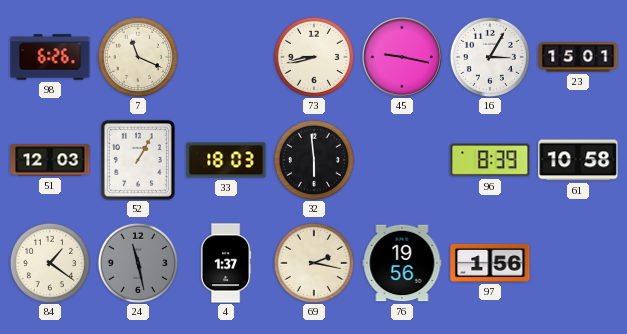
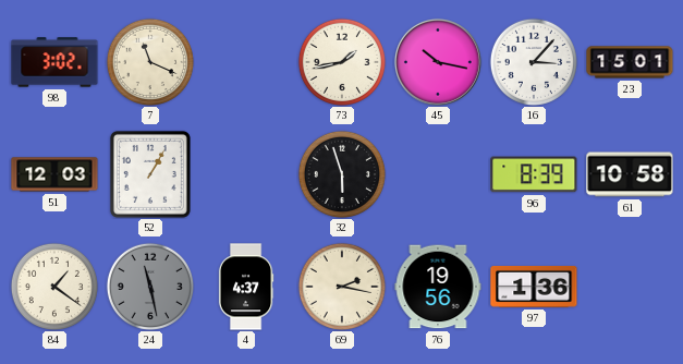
98: 6:26 -> 3:02
73: 8:43 -> 1:43
45: 9:17 -> 10:17
16: 3:05 -> 3:07
33: 18:03 -> none
32: 5:59 -> 5:57
4: 1:37 -> 4:37
97: 1:56 -> 1:36
